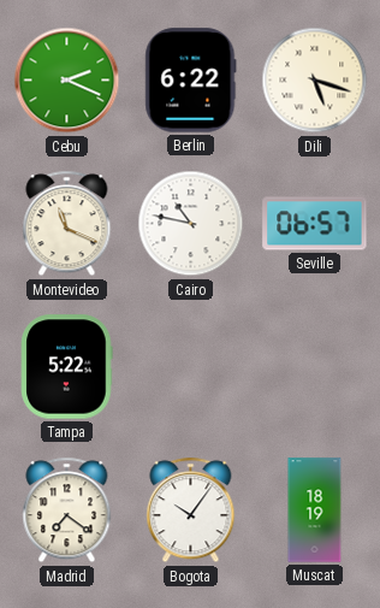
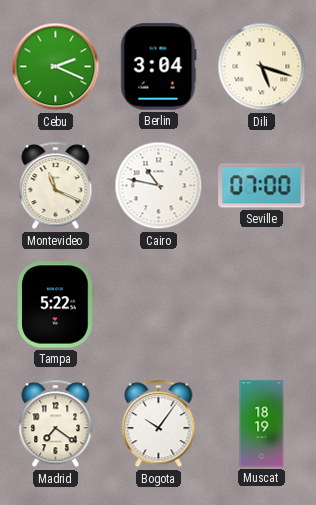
Berlin: 6:22 -> 3:04
Seville: 06:57 -> 07:00
